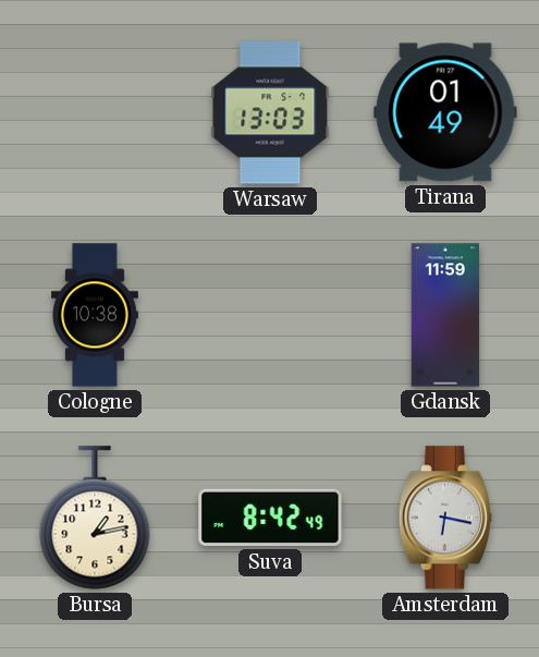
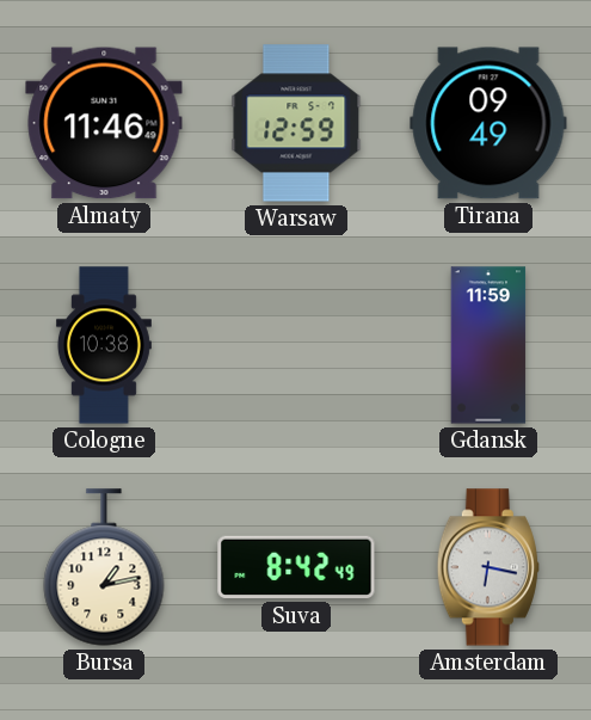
Almaty: none -> 11:46
Warsaw: 13:03 -> 12:59
Tirana: 01:49 -> 09:49
